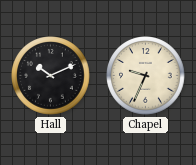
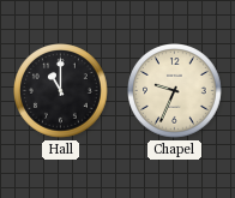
Hall: 10:11 -> 11:00
